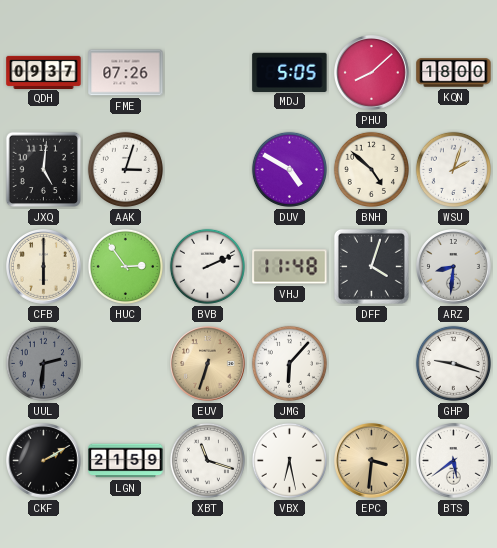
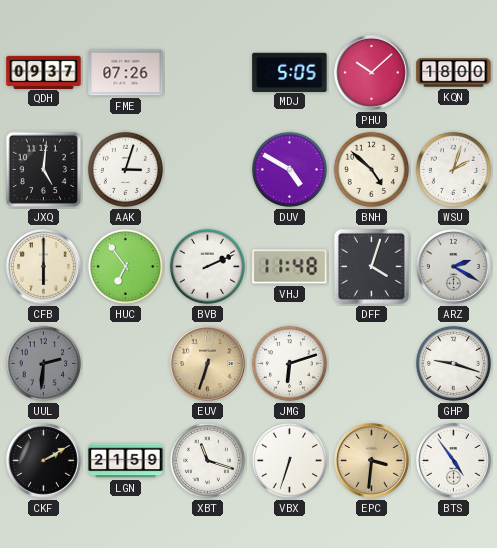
PHU: 8:08 -> 10:08
HUC: 2:54 -> 6:54
ARZ: 8:31 -> 2:20
JMG: 6:07 -> 6:12
VBX: 6:28 -> 6:33
BTS: 5:39 -> 4:54
